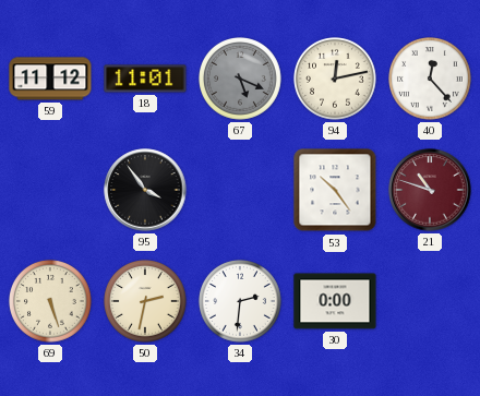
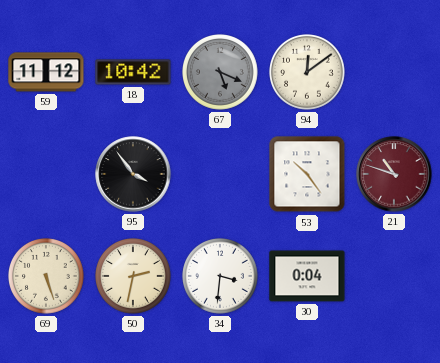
18: 11:01 -> 10:42
94: 12:13 -> 12:09
40: 12:23 -> none
34: 2:31 -> 3:31
30: 0:00 -> 0:04
